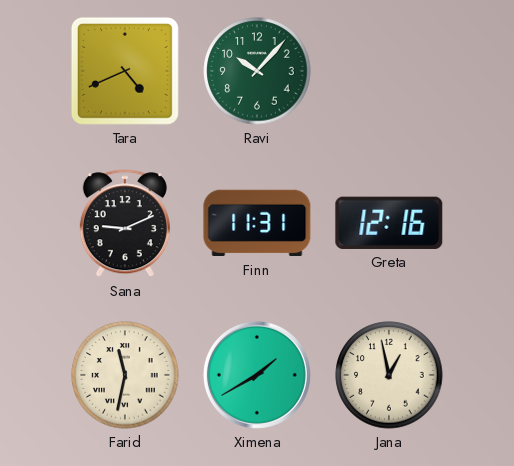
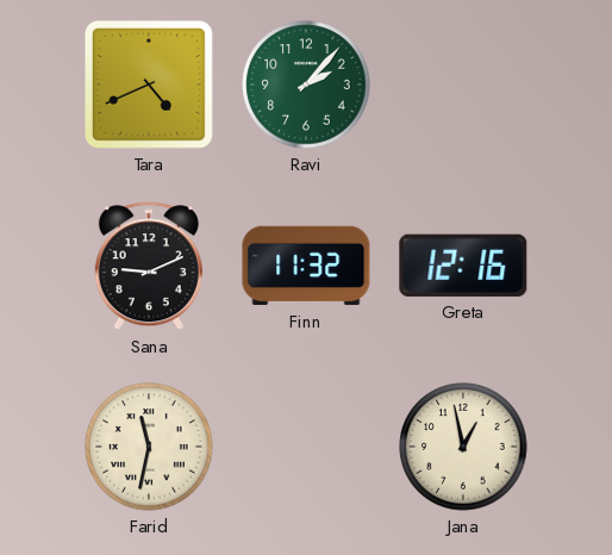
Ravi: 10:07 -> 2:07
Finn: 11:31 -> 11:32
Ximena: 1:40 -> none
